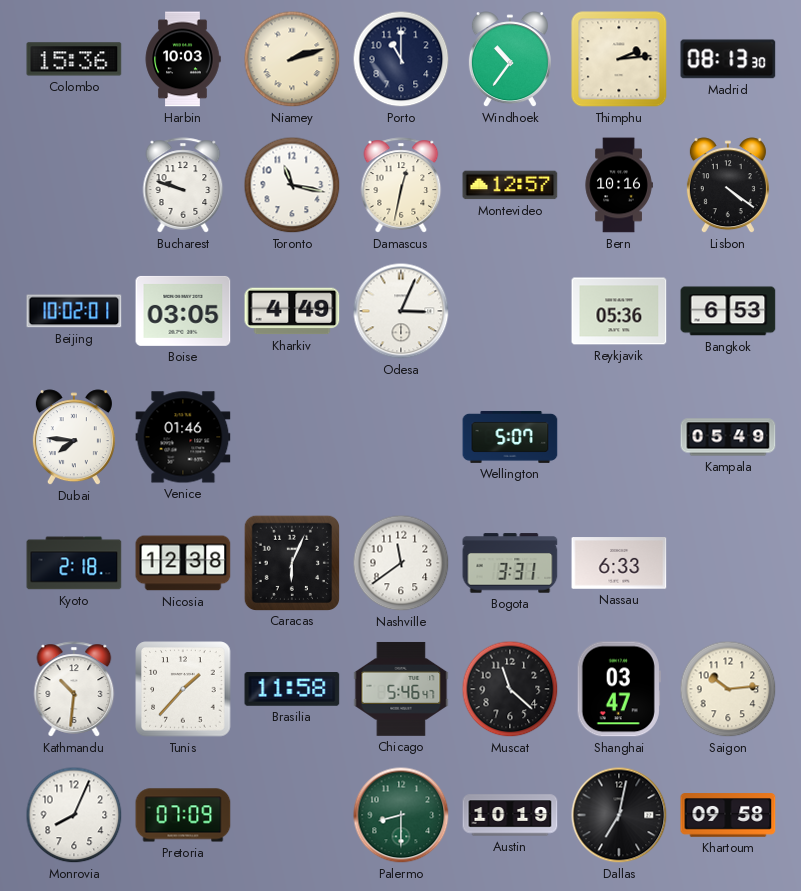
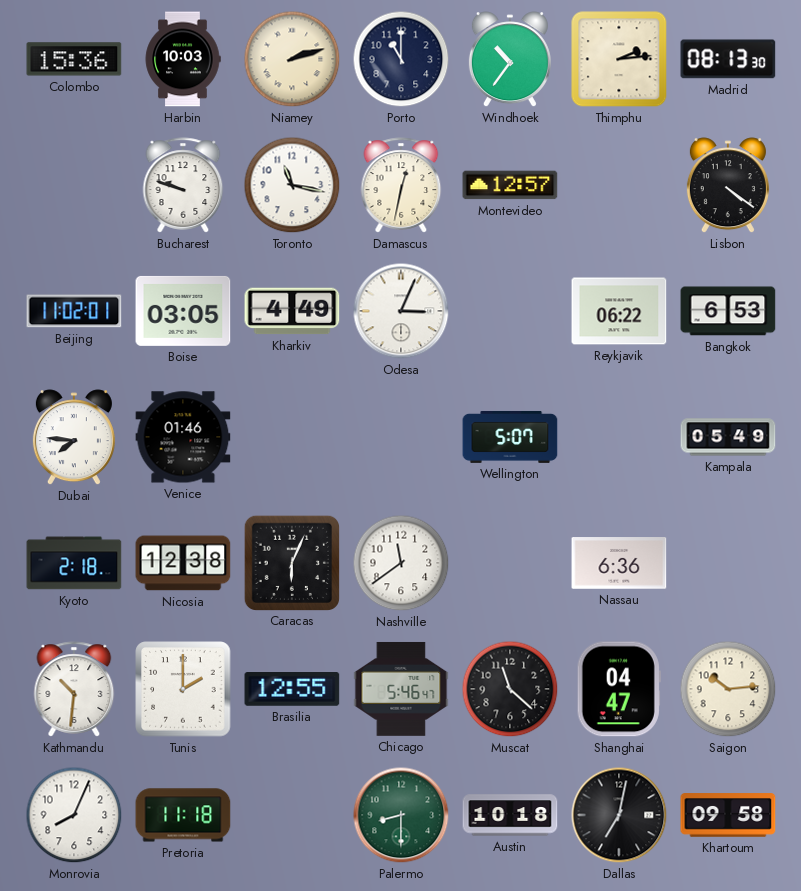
Bern: 10:16 -> none
Beijing: 10:02 -> 11:02
Reykjavik: 05:36 -> 06:22
Bogota: 3:31 -> none
Nassau: 6:33 -> 6:36
Tunis: 1:37 -> 2:00
Brasilia: 11:58 -> 12:55
Shanghai: 03:47 -> 04:47
Pretoria: 07:09 -> 11:18
Austin: 10:19 -> 10:18
